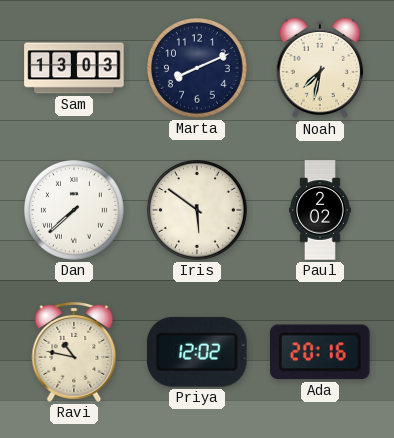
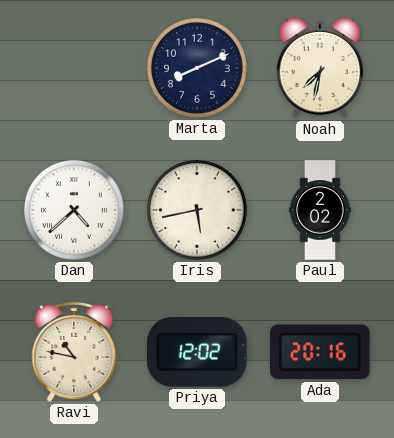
Sam: 13:03 -> none
Dan: 7:38 -> 4:38
Iris: 5:51 -> 5:43
